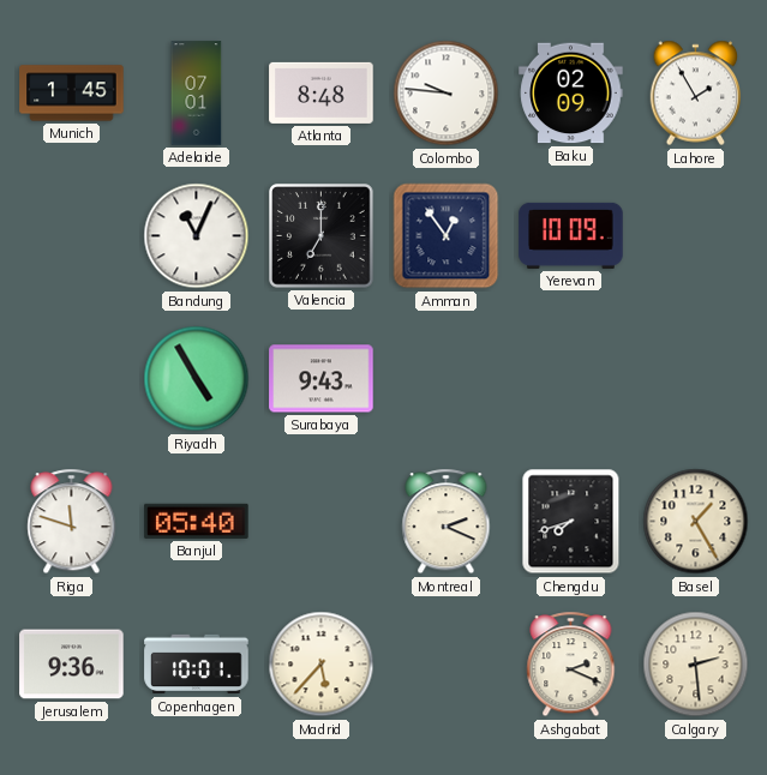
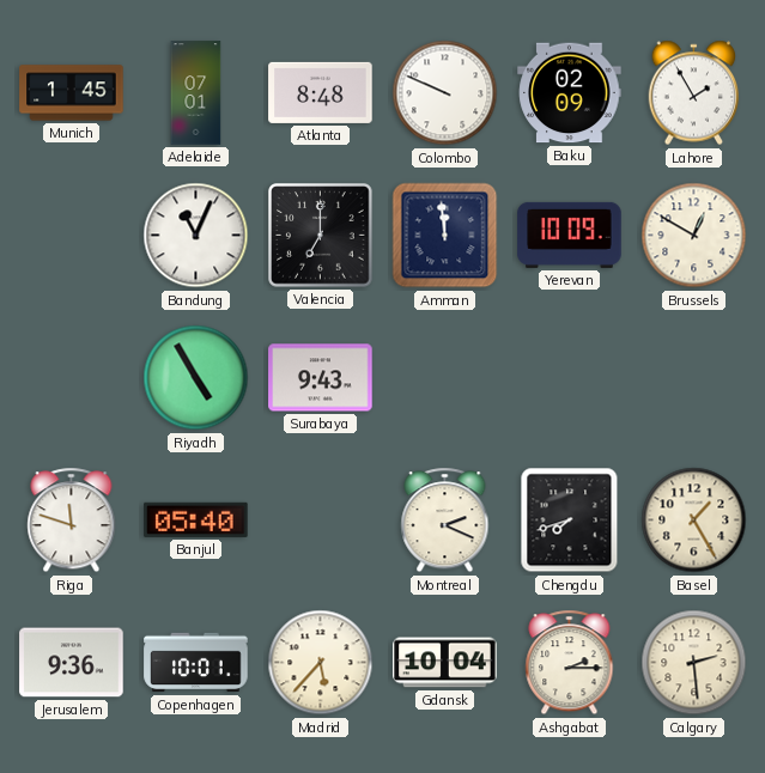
Colombo: 9:46 -> 9:49
Amman: 12:54 -> 11:59
Brussels: none -> 12:50
Gdansk: none -> 10:04
Ashgabat: 2:19 -> 2:15
